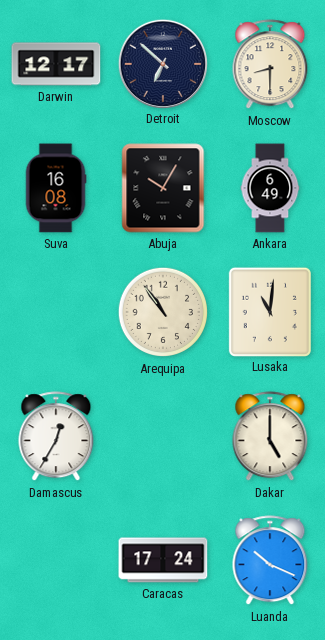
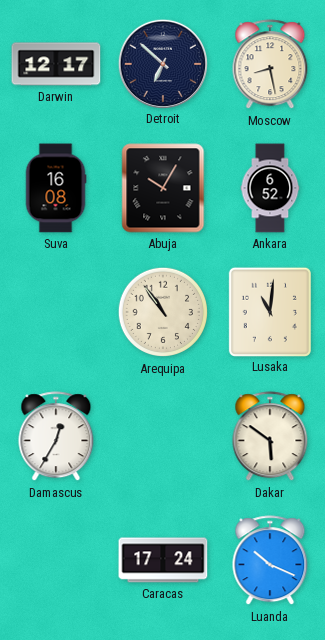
Moscow: 8:30 -> 8:28
Ankara: 6:49 -> 6:52
Dakar: 5:00 -> 5:51
